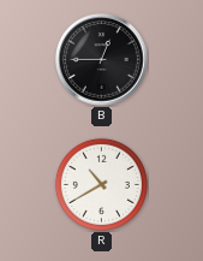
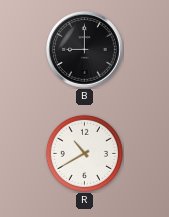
B: 12:45 -> 9:00
